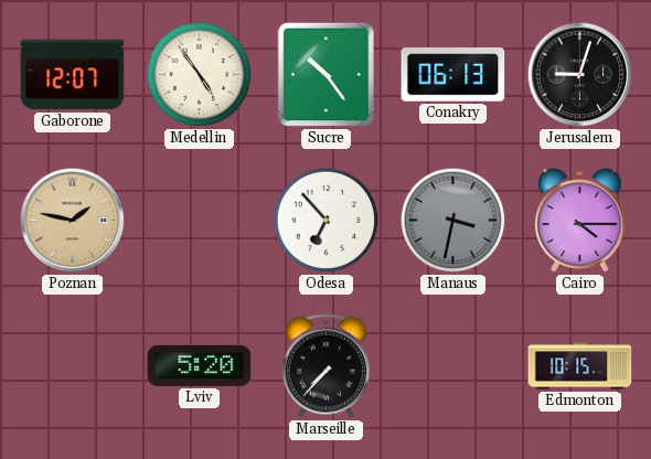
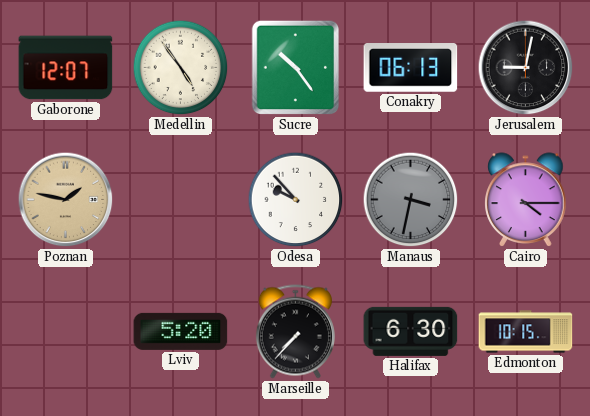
Jerusalem: 9:03 -> 9:02
Odesa: 6:53 -> 9:53
Halifax: none -> 6:30
